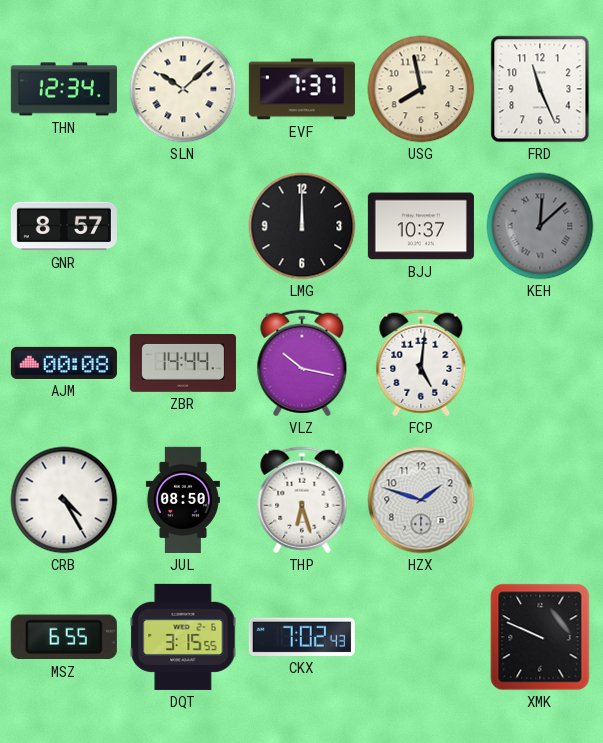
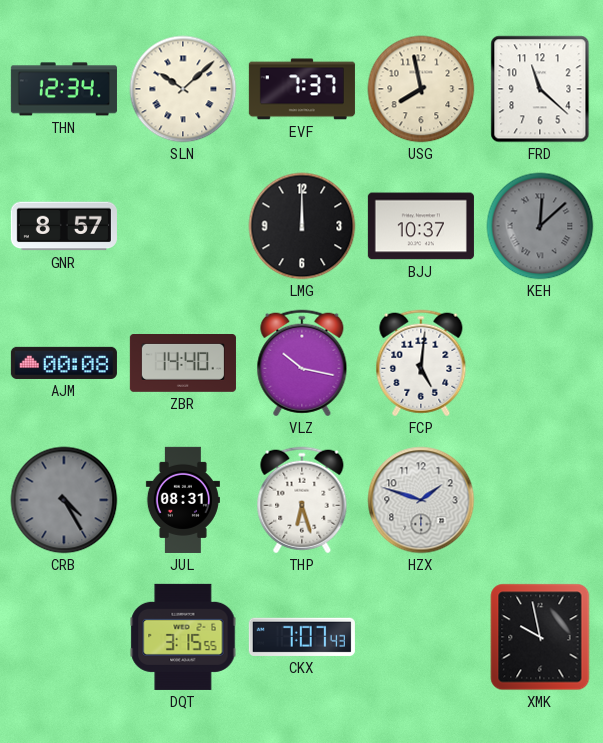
FRD: 11:26 -> 11:22
ZBR: 14:44 -> 14:40
CRB dial: white -> grey
JUL: 08:50 -> 08:31
MSZ: 6:55 -> none
CKX: 7:02 -> 7:07
XMK: 9:49 -> 9:58
